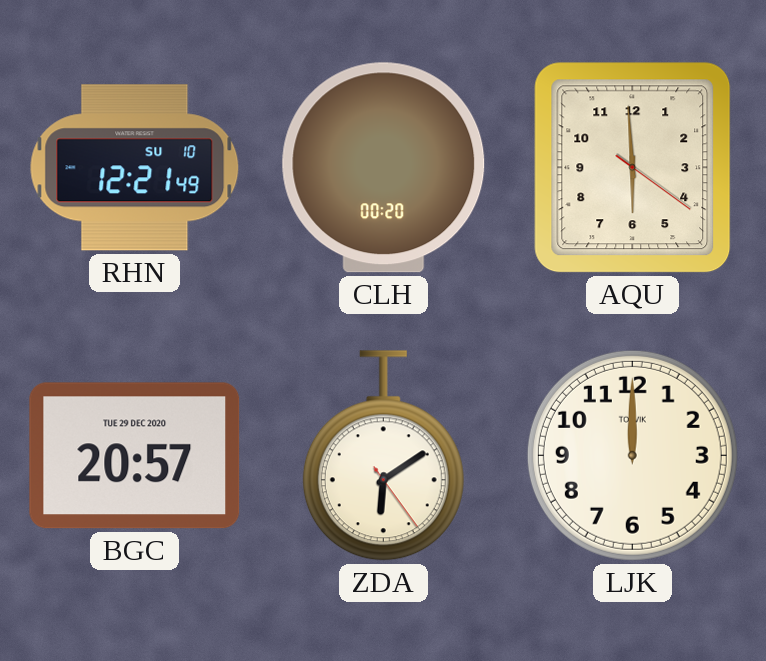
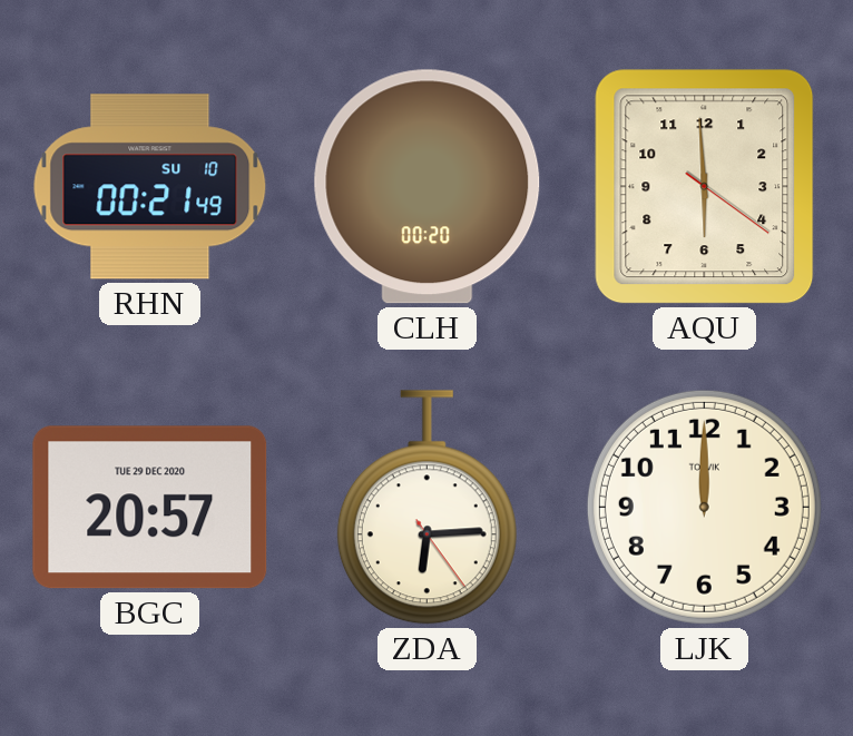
RHN: 12:21 -> 00:21
ZDA: 6:09 -> 6:14
